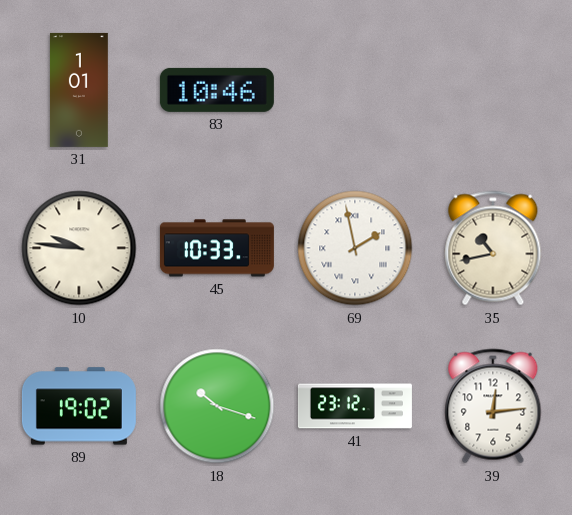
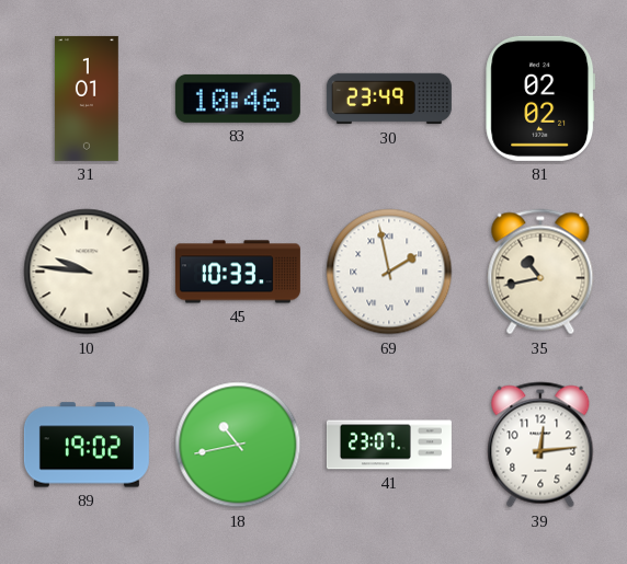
30: none -> 23:49
81: none -> 02:02
18: 10:18 -> 10:43
41: 23:12 -> 23:07
